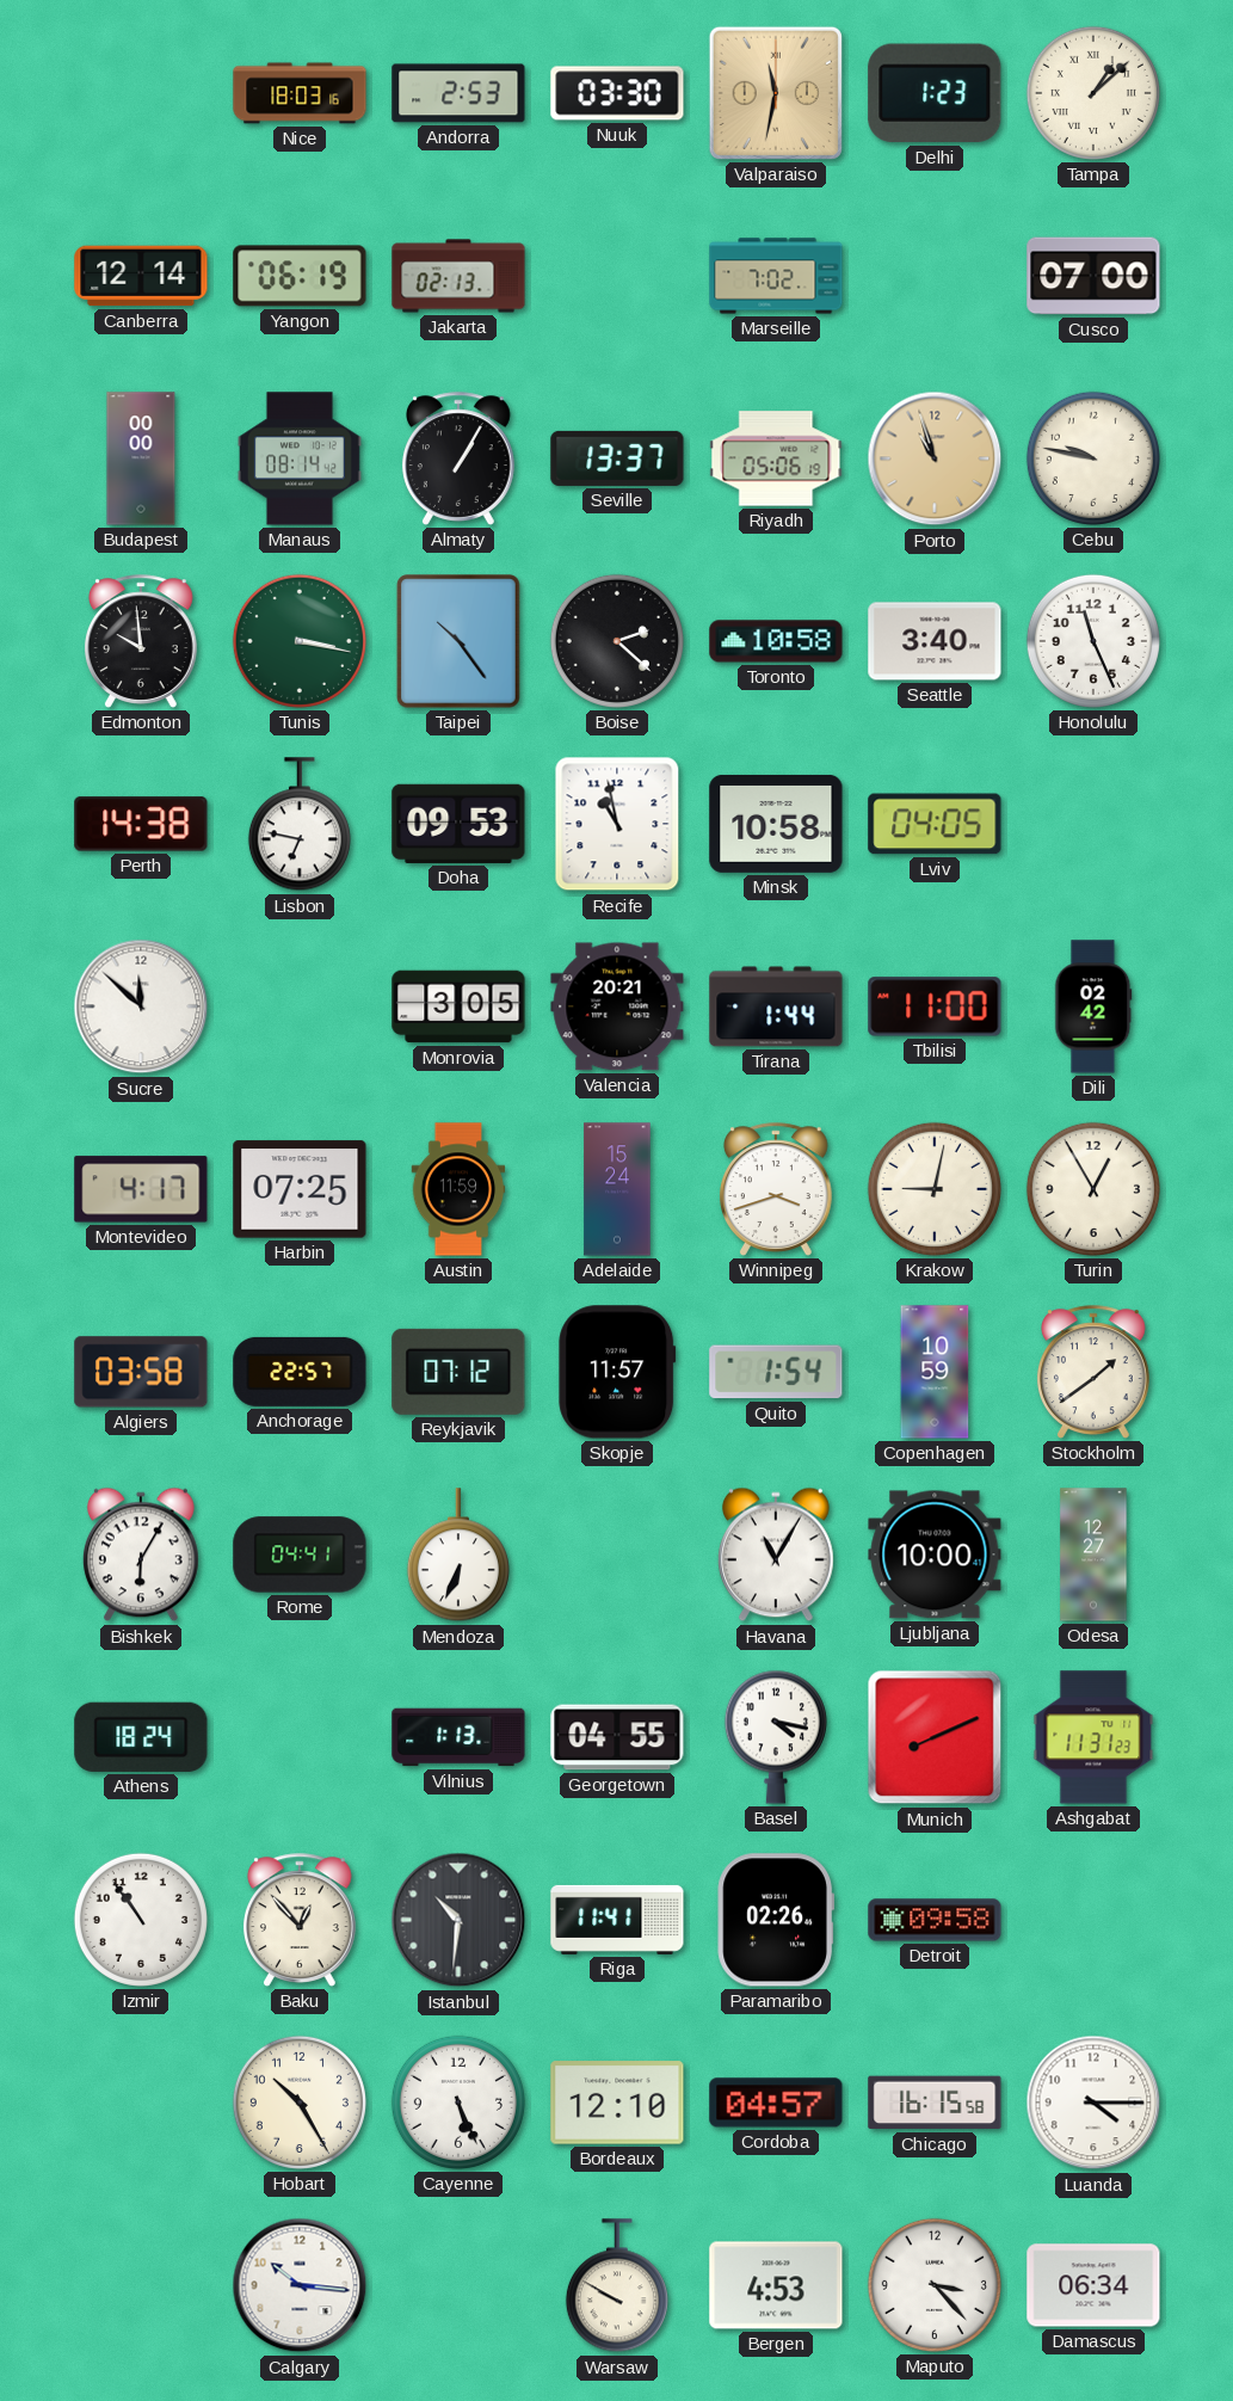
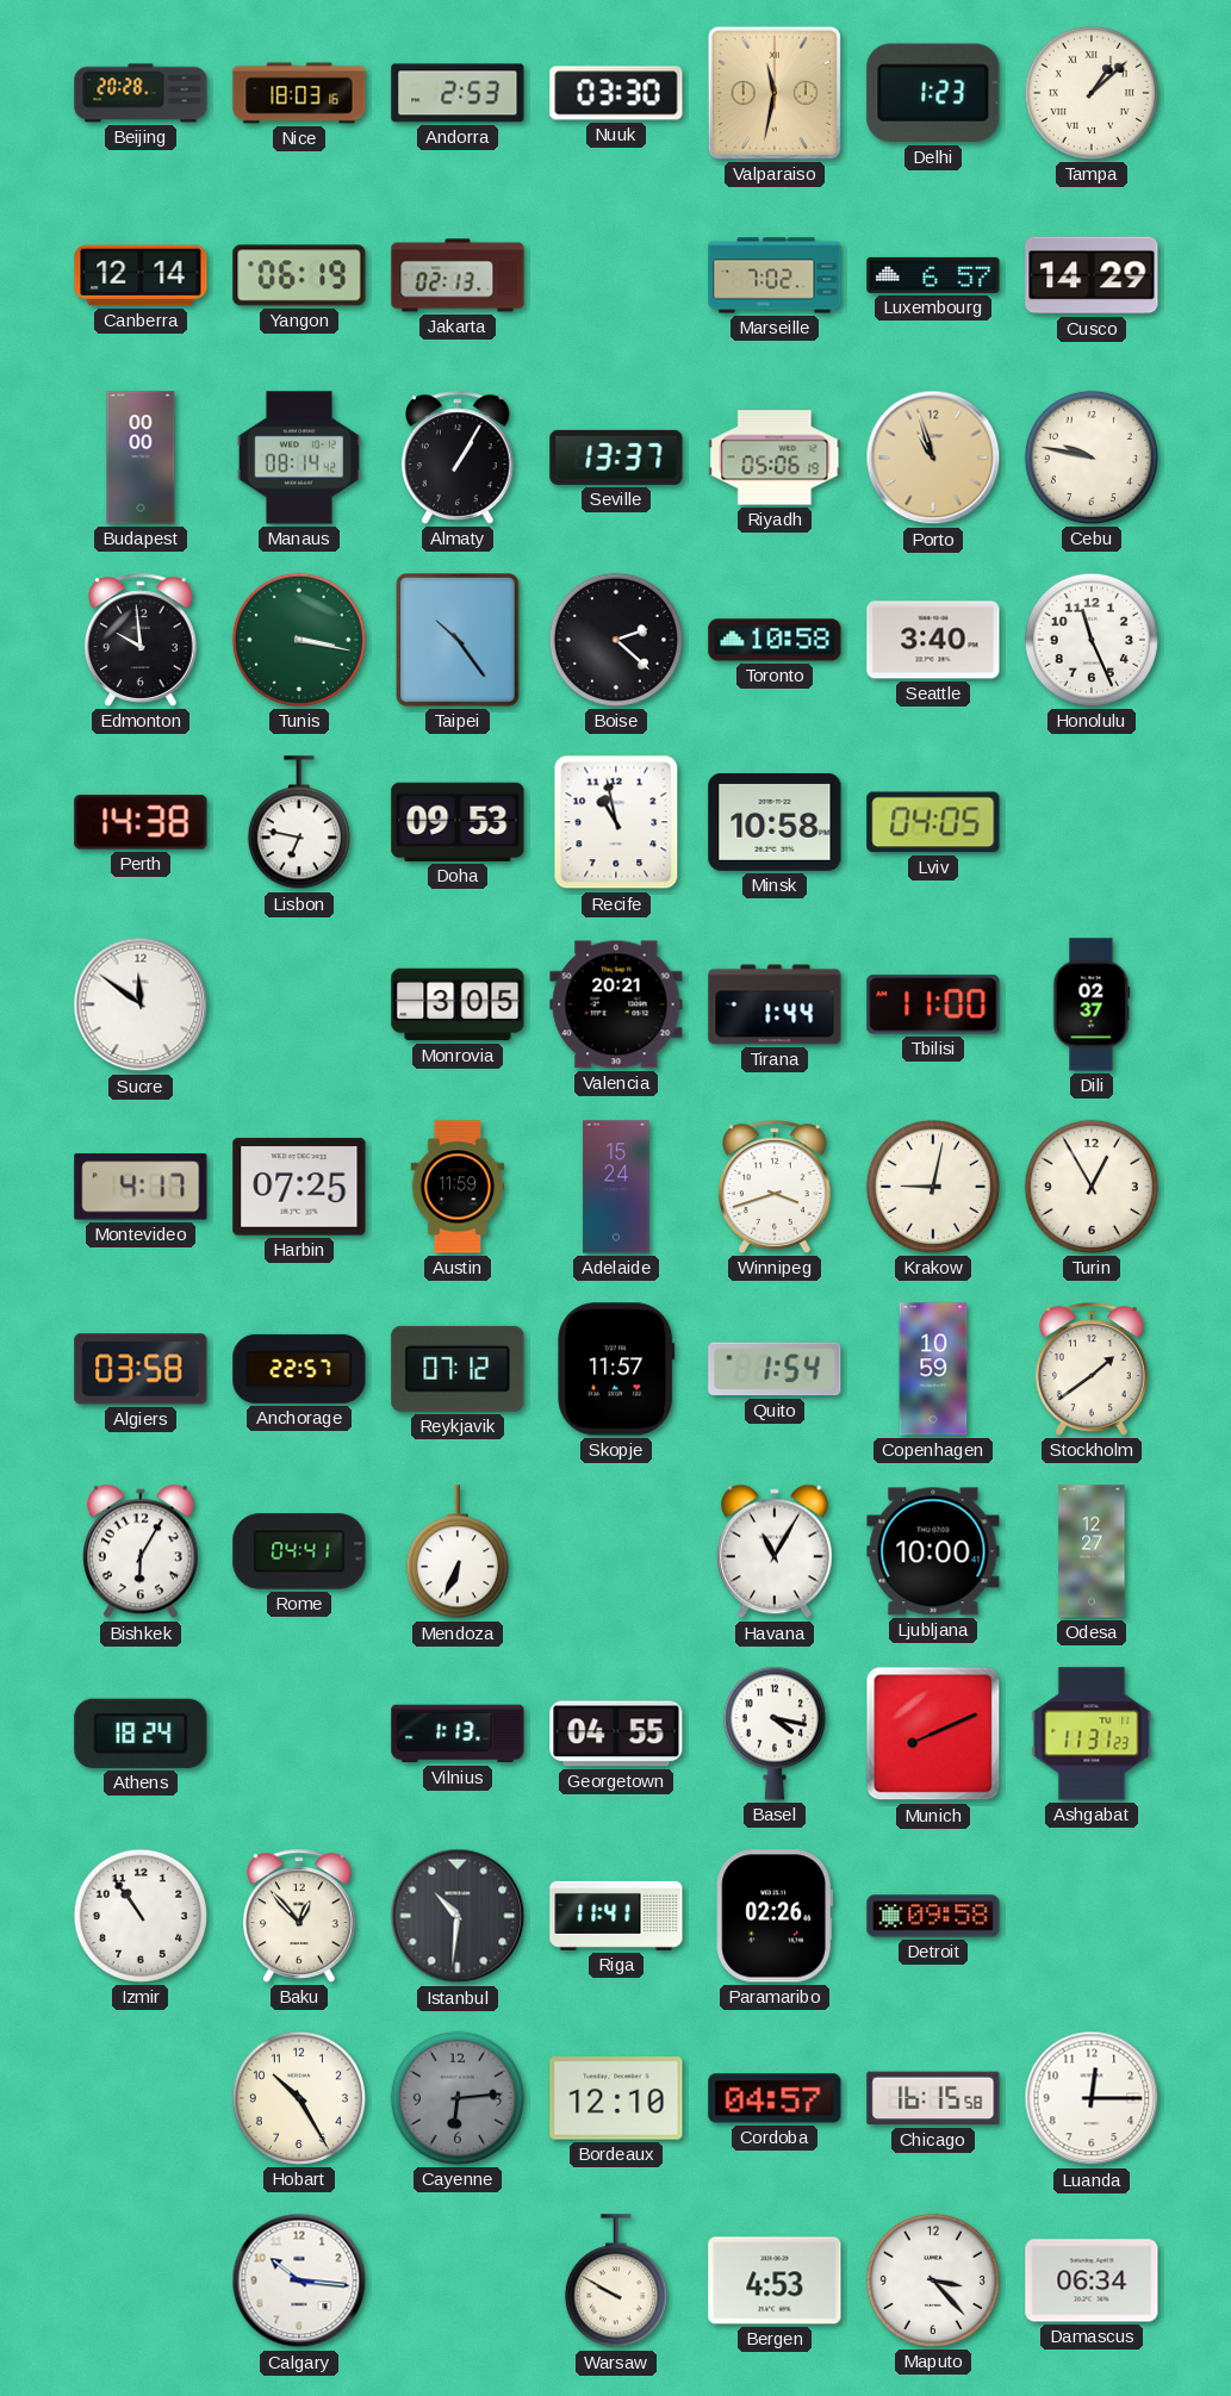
Beijing: none -> 20:28
Luxembourg: none -> 6:57
Cusco: 07:00 -> 14:29
Sucre: 11:52 -> 11:51
Dili: 02:42 -> 02:37
Cayenne: 5:26 -> 6:14
Cayenne dial: white -> grey
Luanda: 4:15 -> 12:15
